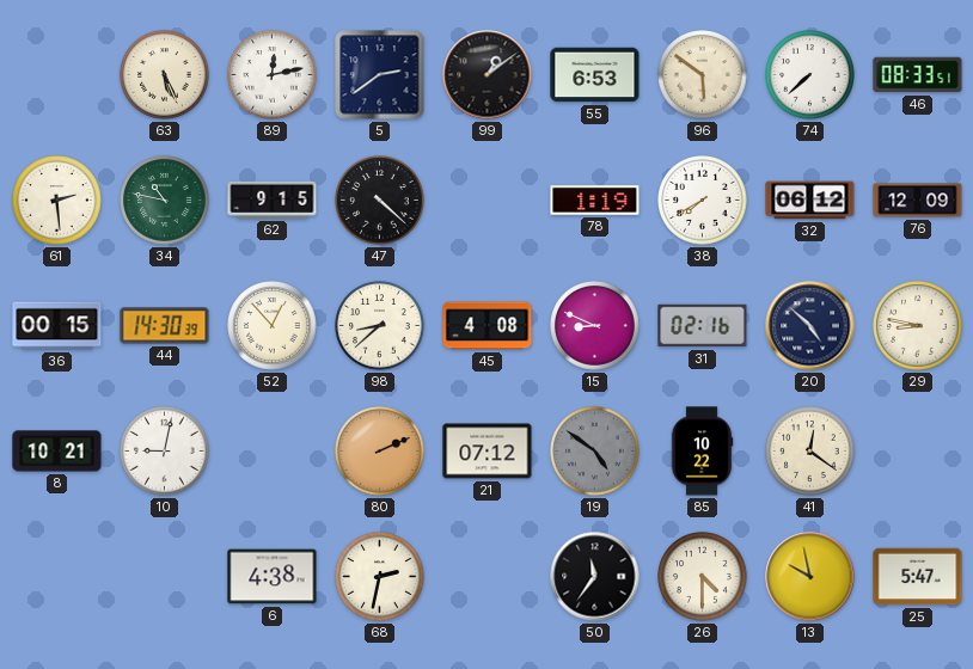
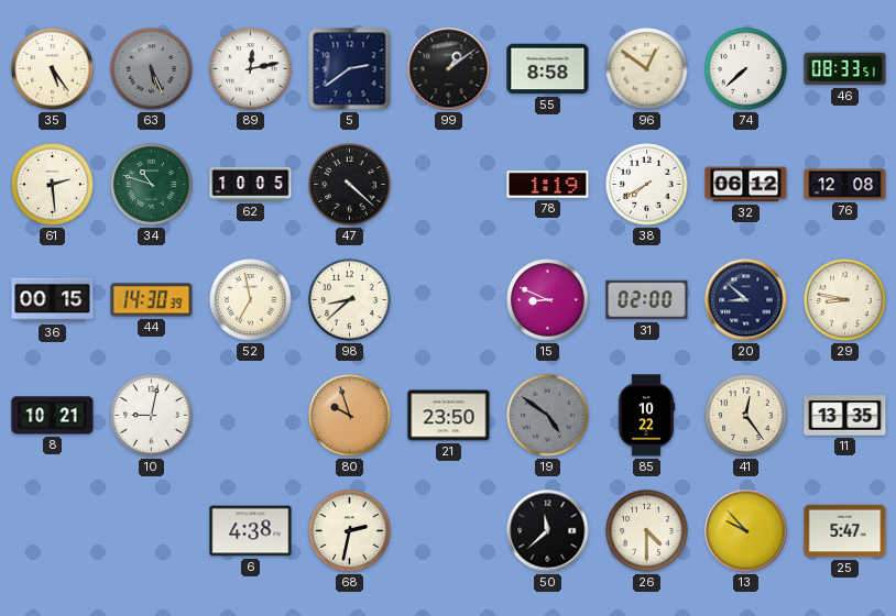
35: none -> 5:24
63 dial: cream -> grey
55: 6:53 -> 8:58
96: 5:51 -> 12:51
34: 10:47 -> 10:48
62: 9:15 -> 10:05
76: 12:09 -> 12:08
52: 12:53 -> 6:58
45: 4:08 -> none
31: 02:16 -> 02:00
20: 4:52 -> 8:52
80: 2:11 -> 9:57
21: 07:12 -> 23:50
41: 12:21 -> 12:24
11: none -> 13:35
50: 11:36 -> 11:38
13: 9:58 -> 9:53
